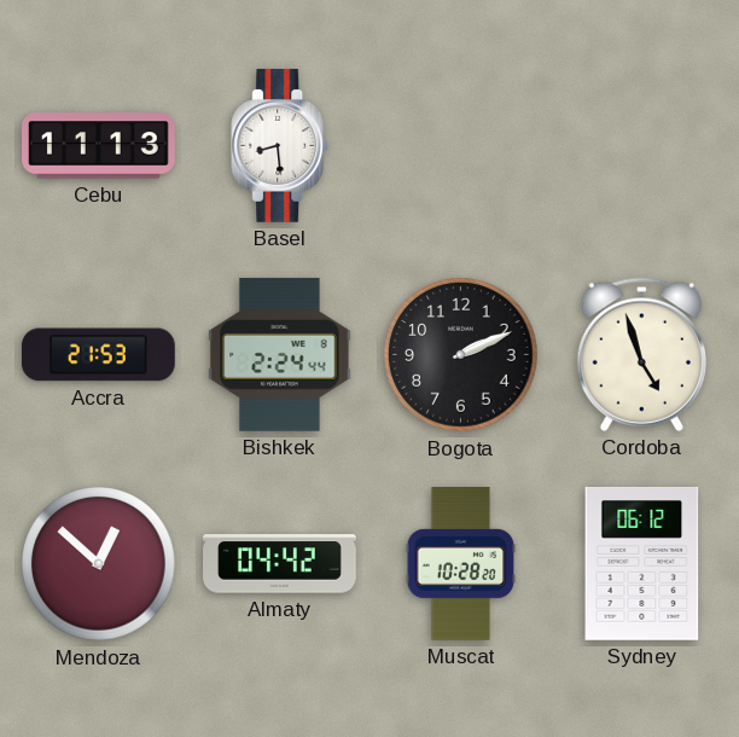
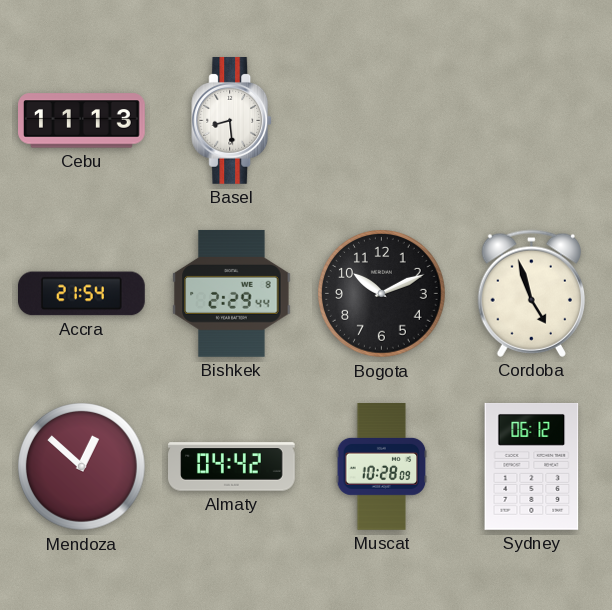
Accra: 21:53 -> 21:54
Bishkek: 2:24 -> 2:29
Bogota: 2:11 -> 10:11
Muscat: 10:28:20 -> 10:28:09
